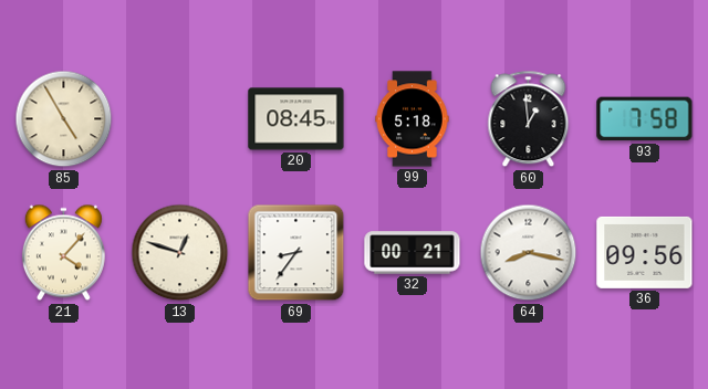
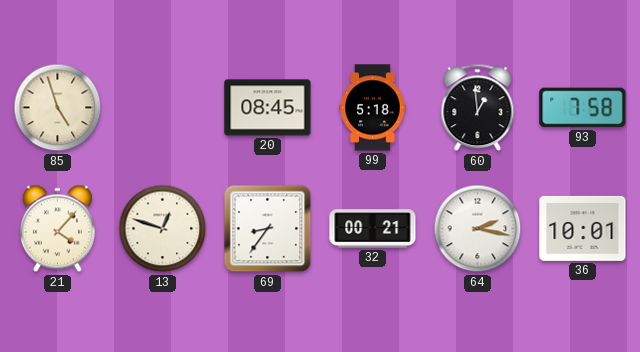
85: 4:55 -> 4:57
64: 8:17 -> 2:17
36: 09:56 -> 10:01
